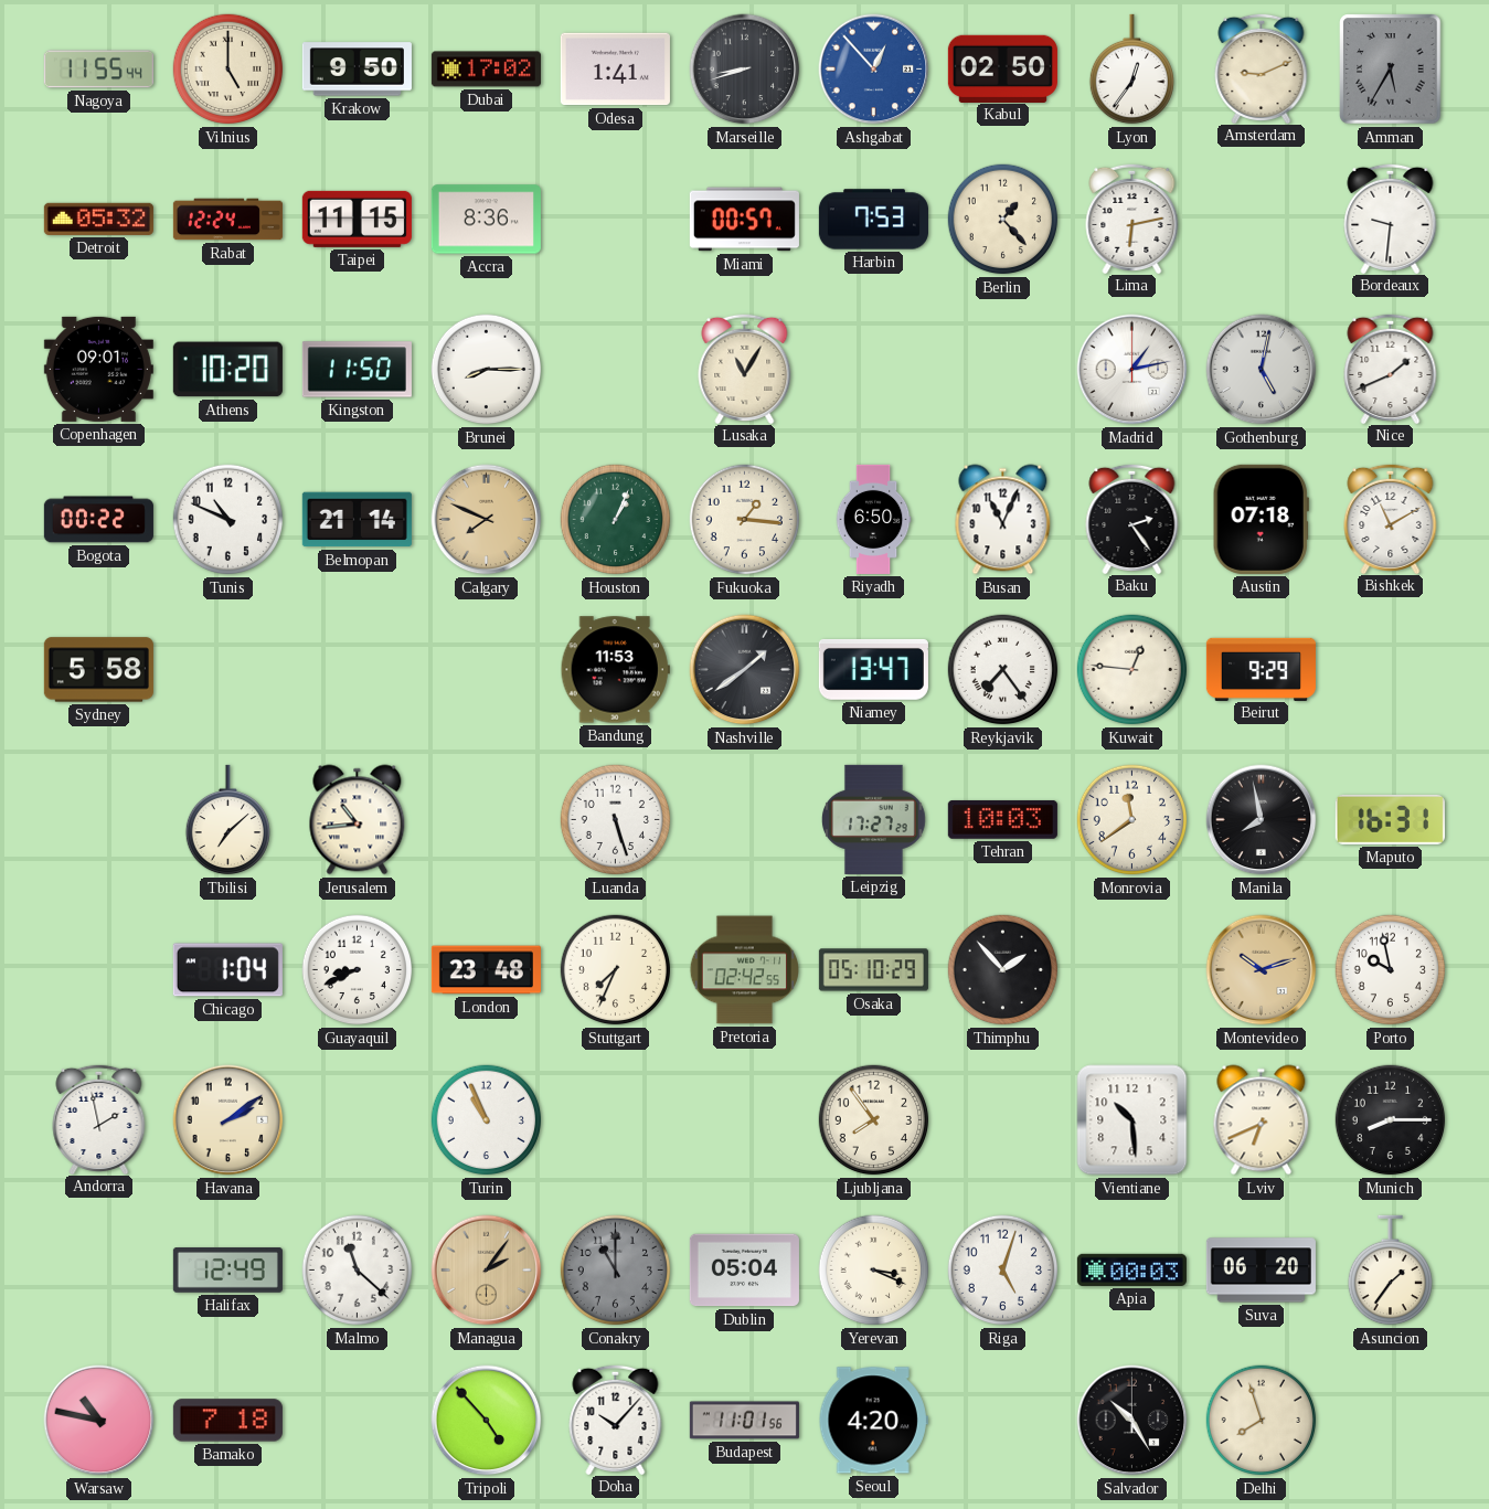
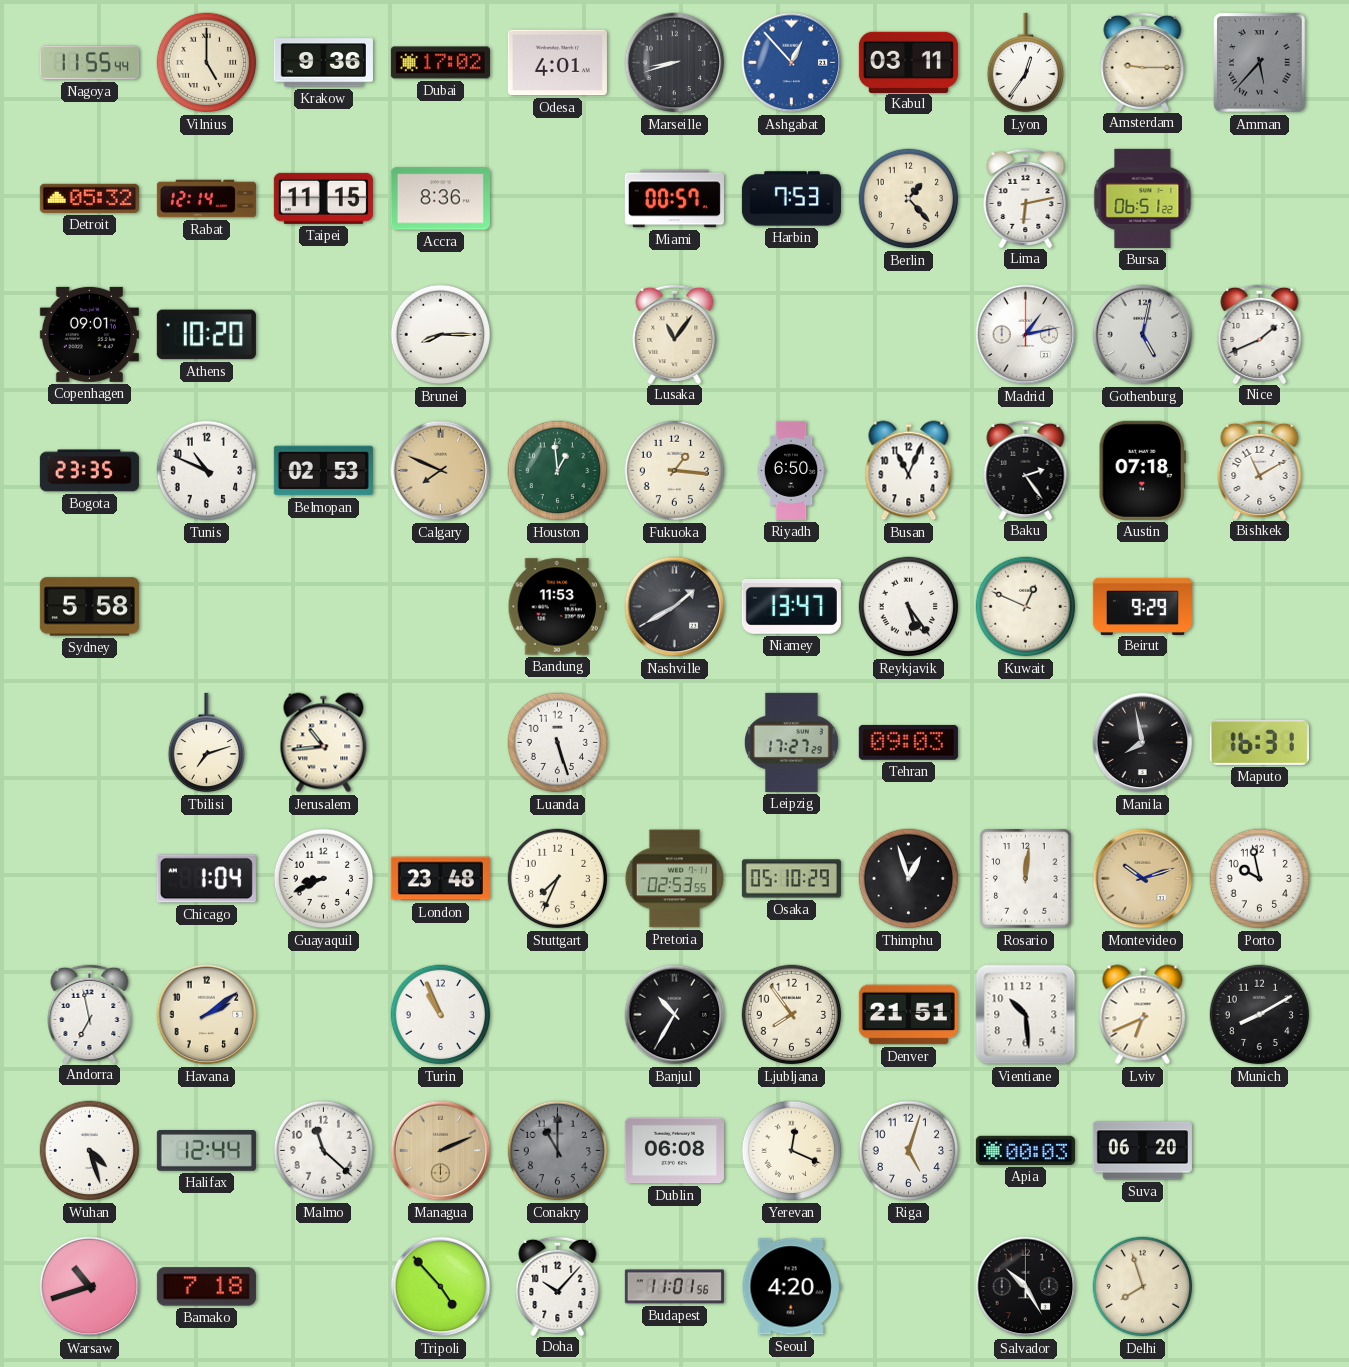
Krakow: 9:50 -> 9:36
Odesa: 1:41 -> 4:01
Kabul: 02:50 -> 03:11
Amsterdam: 9:11 -> 9:15
Amman: 5:35 -> 5:37
Rabat: 12:24 -> 12:14
Bursa: none -> 06:51
Bordeaux: 9:31 -> none
Kingston: 11:50 -> none
Lusaka: 11:05 -> 11:06
Bogota: 00:22 -> 23:35
Belmopan: 21:14 -> 02:53
Houston: 1:04 -> 12:59
Nashville: 1:39 -> 1:40
Reykjavik: 7:24 -> 5:24
Kuwait: 12:46 -> 12:49
Tbilisi: 7:08 -> 7:12
Tehran: 10:03 -> 09:03
Monrovia: 11:39 -> none
Pretoria: 02:42 -> 02:53
Thimphu: 1:53 -> 12:57
Rosario: none -> 12:01
Andorra: 1:58 -> 6:58
Banjul: none -> 10:35
Denver: none -> 21:51
Munich: 8:15 -> 8:10
Wuhan: none -> 4:27
Halifax: 12:49 -> 12:44
Managua: 2:06 -> 2:11
Dublin: 05:04 -> 06:08
Yerevan: 3:19 -> 12:19
Asuncion: 1:36 -> none
Warsaw: 10:47 -> 10:42
